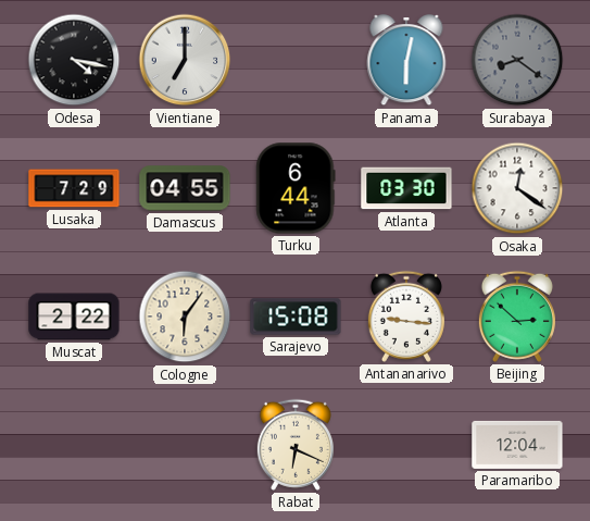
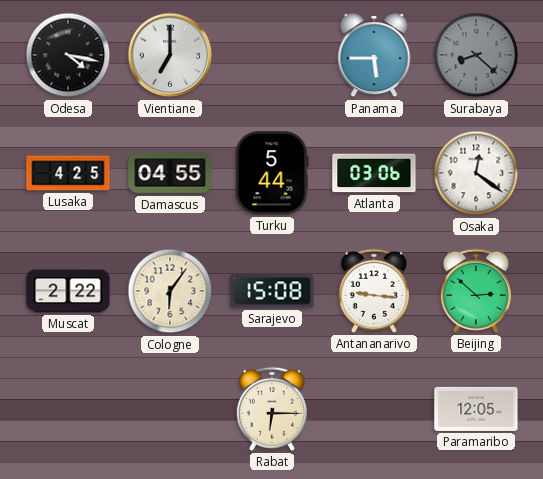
Panama: 6:02 -> 5:45
Surabaya: 8:21 -> 8:22
Lusaka: 7:29 -> 4:25
Turku: 6:44 -> 5:44
Atlanta: 03:30 -> 03:06
Rabat: 6:19 -> 6:15
Paramaribo: 12:04 -> 12:05
